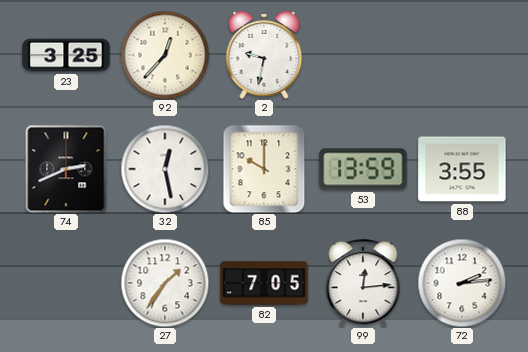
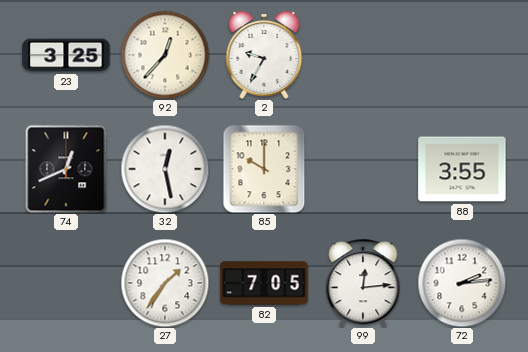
2: 9:32 -> 9:35
74: 2:41 -> 12:41
53: 13:59 -> none
